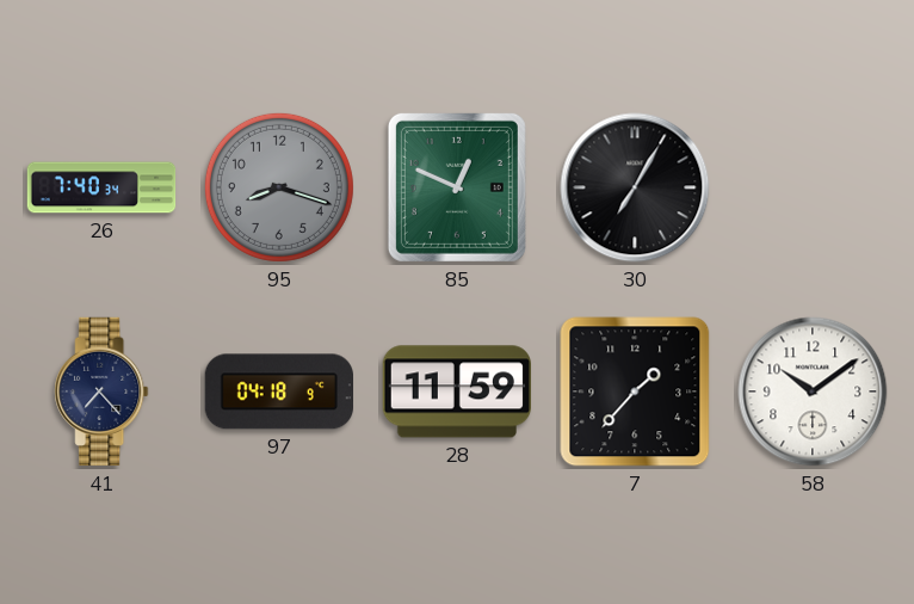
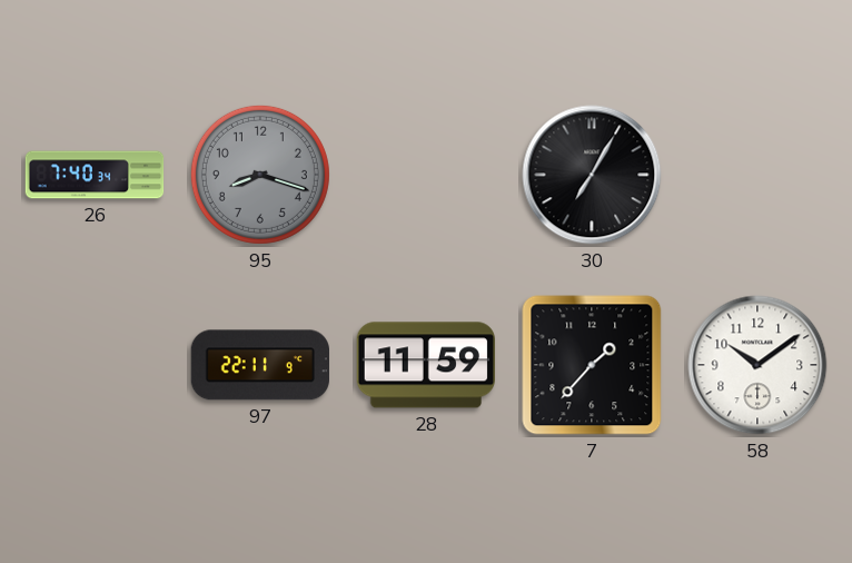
85: 12:49 -> none
41: 7:23 -> none
97: 04:18 -> 22:11
